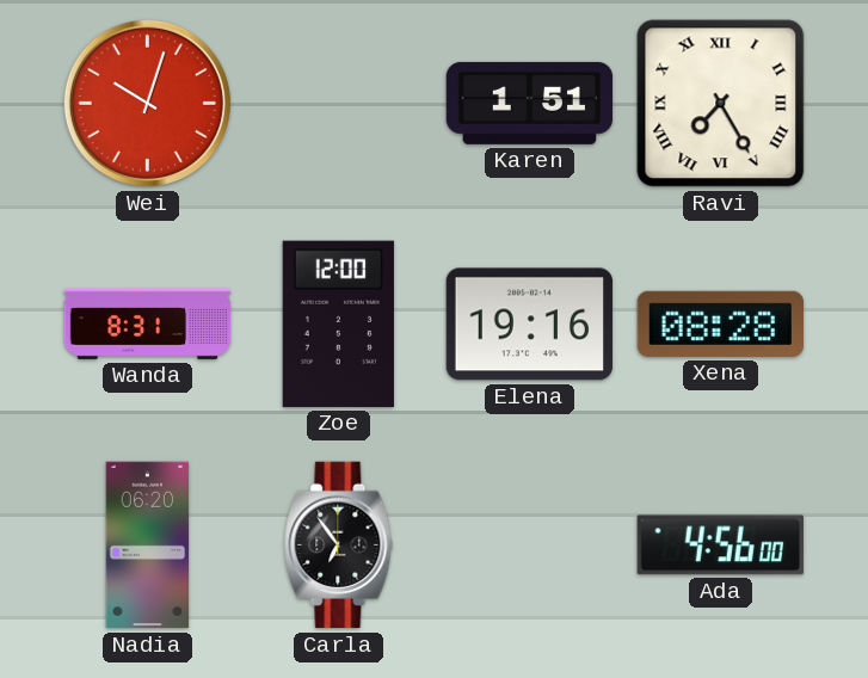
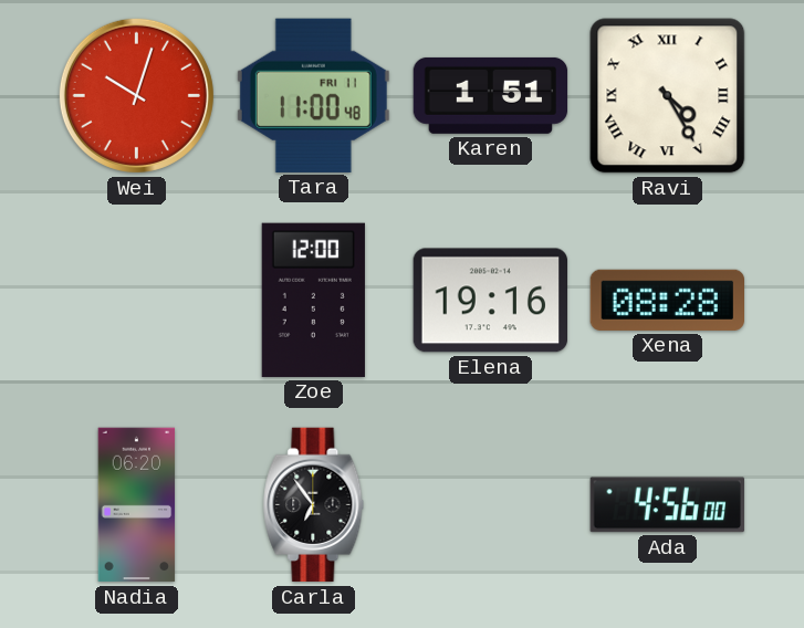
Tara: none -> 11:00
Ravi: 7:25 -> 4:25
Wanda: 8:31 -> none
